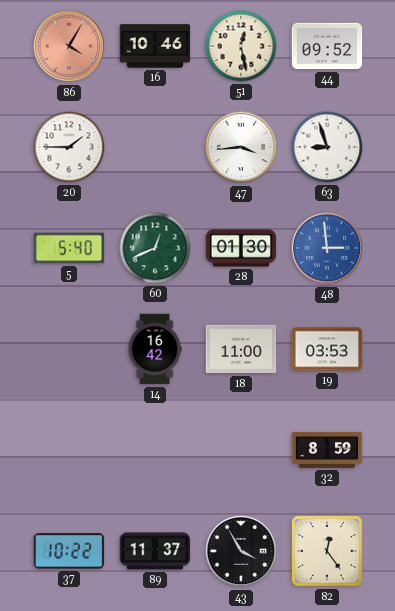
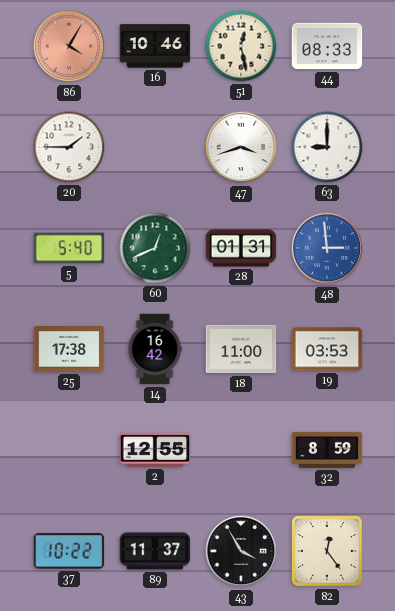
44: 09:52 -> 08:33
47: 3:44 -> 3:42
63: 8:57 -> 9:00
28: 01:30 -> 01:31
25: none -> 17:38
2: none -> 12:55
